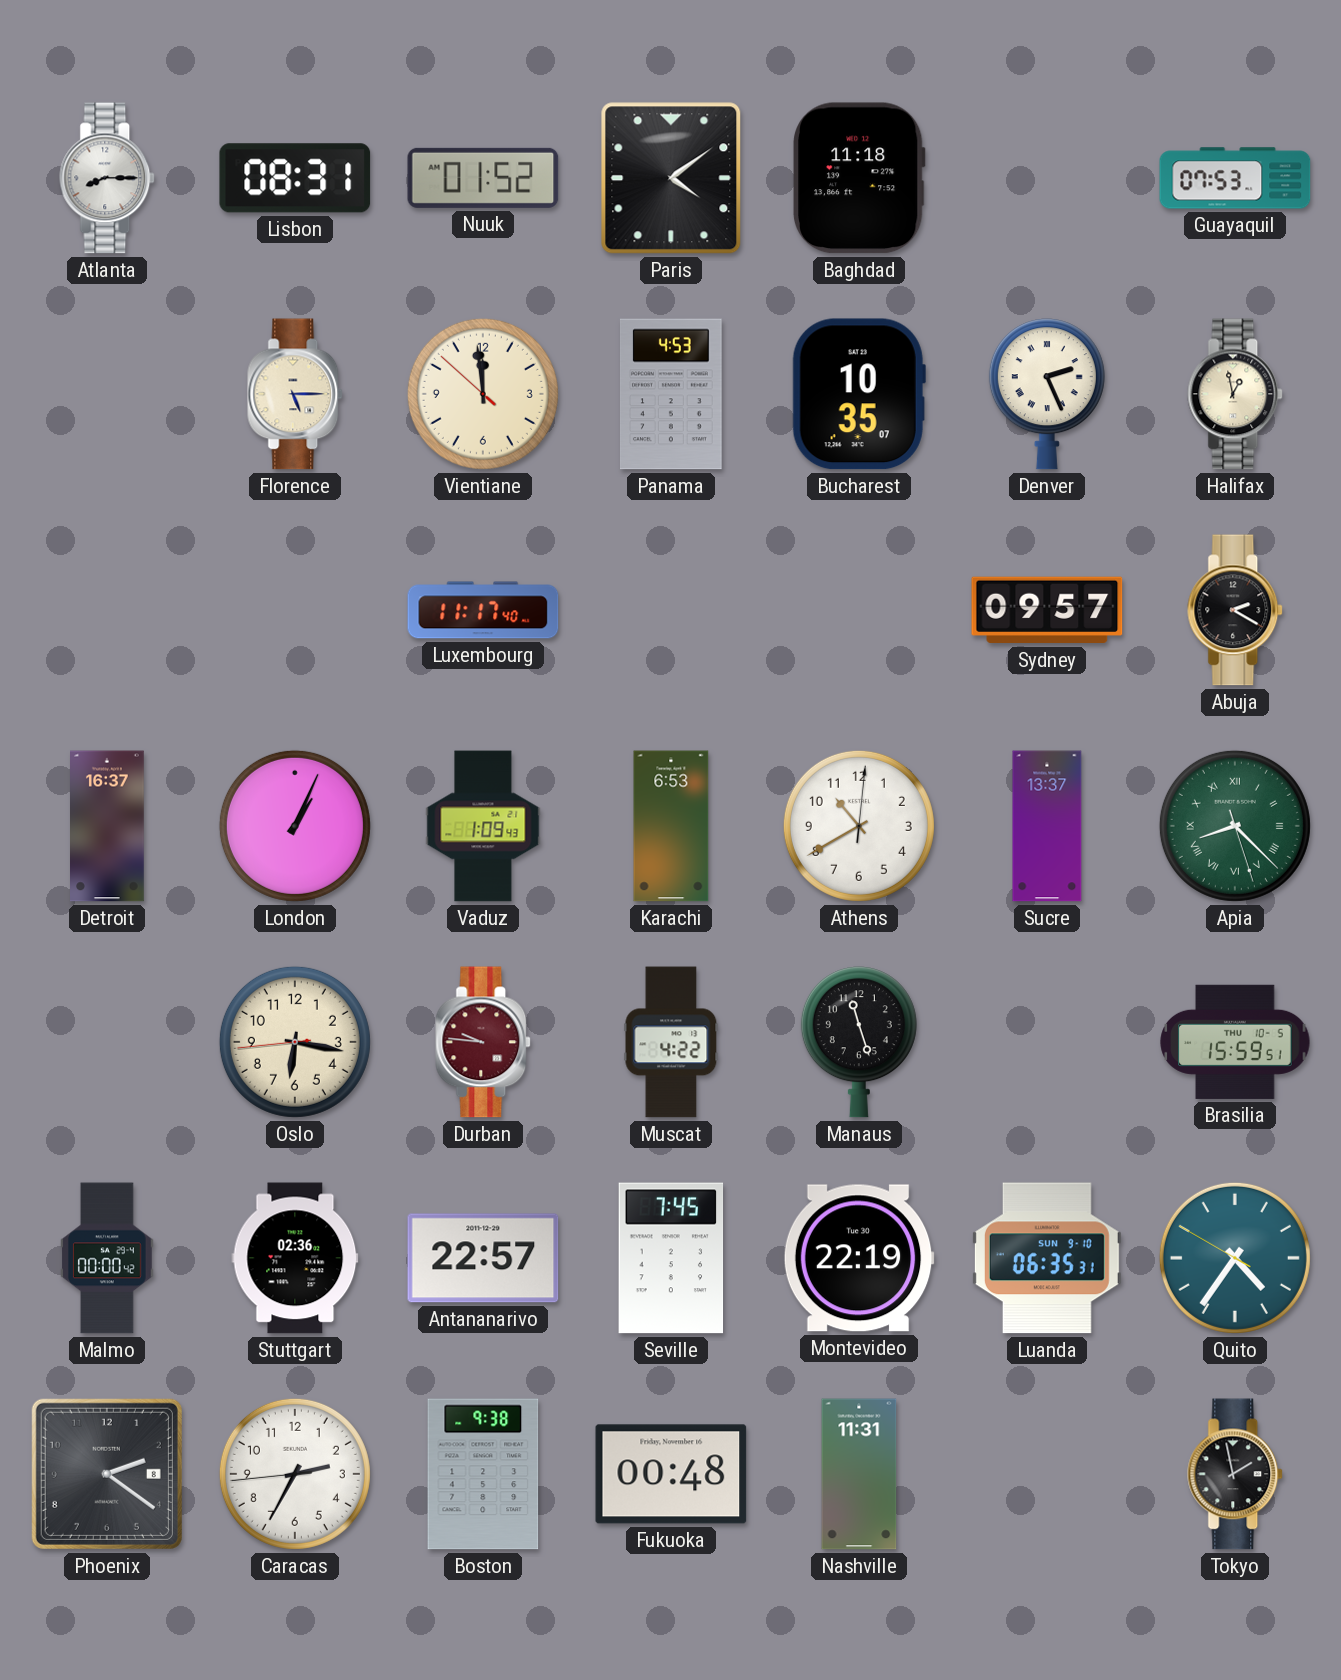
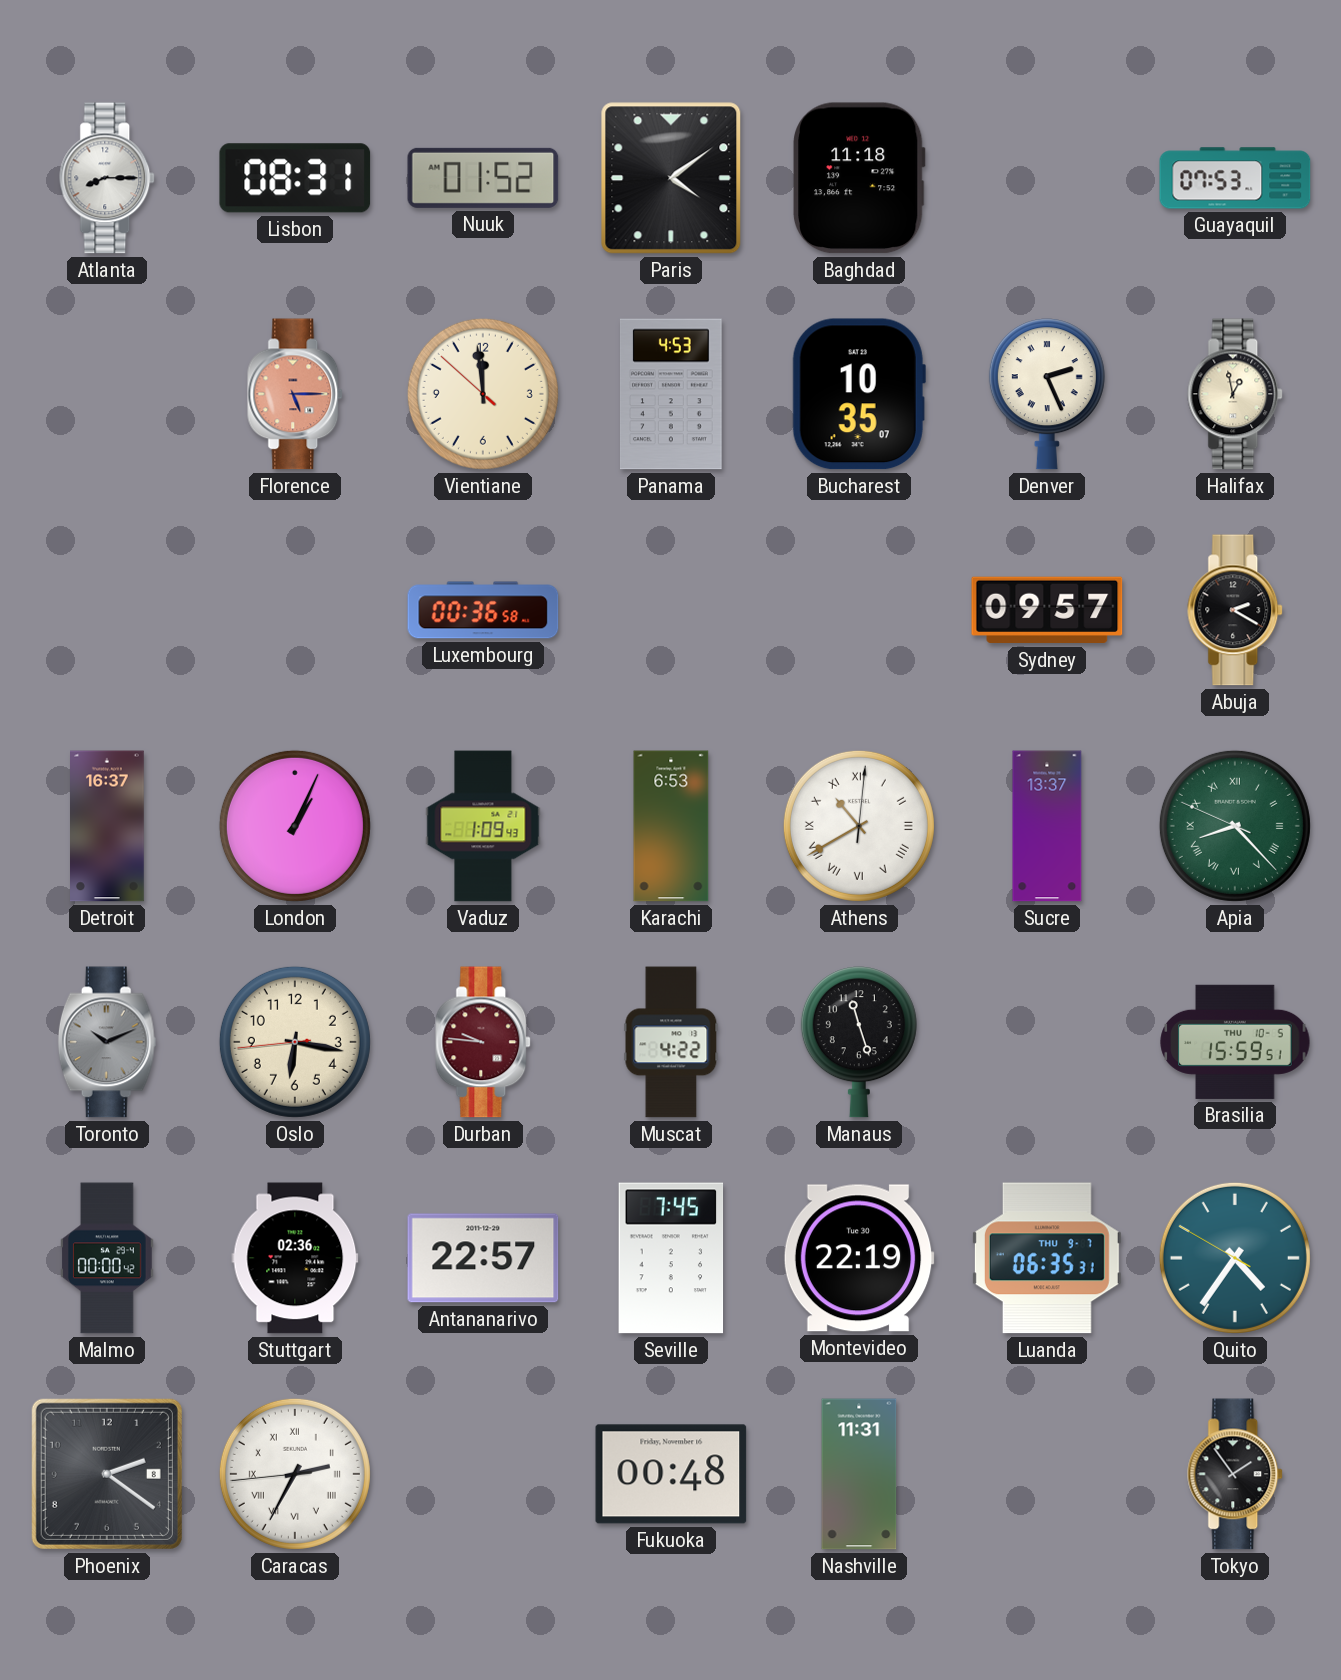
Florence dial: cream -> salmon
Luxembourg: 11:17 -> 00:36
Athens numerals: Arabic -> Roman
Apia: 8:22:27 -> 8:22:49
Toronto: none -> 10:11
Luanda date: SUN 9-10 -> THU 9-7
Caracas numerals: Arabic -> Roman
Boston: 9:38 -> none
Tokyo: 1:58 -> 1:54
